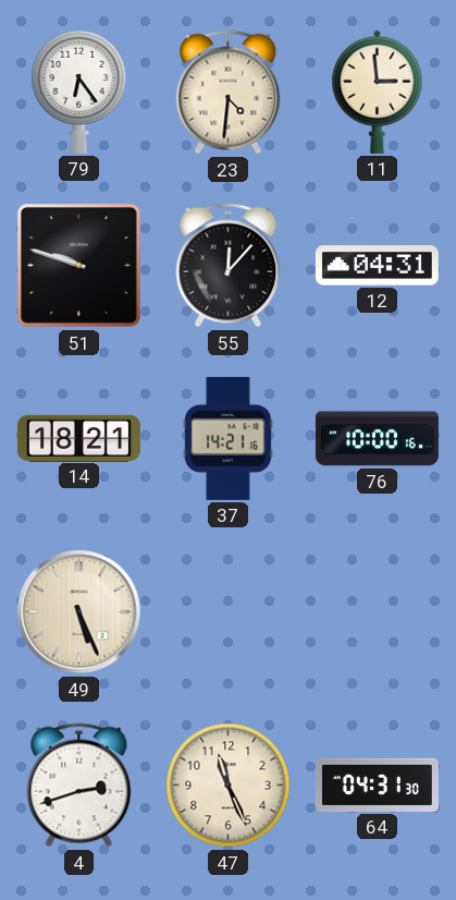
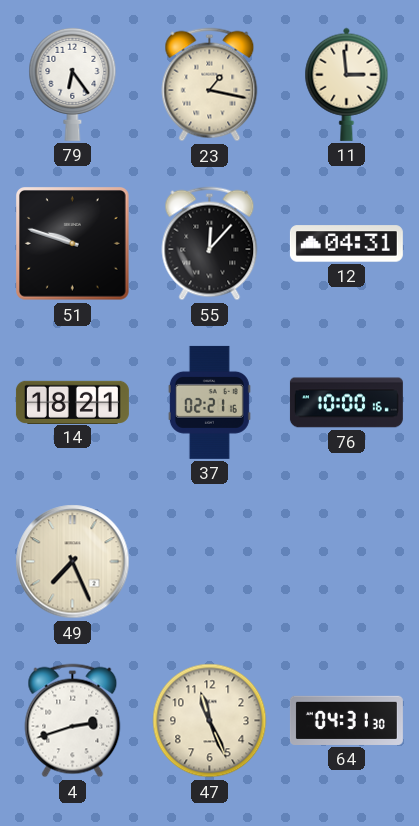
23: 4:31 -> 1:17
37: 14:21 -> 02:21
49: 5:26 -> 7:26
